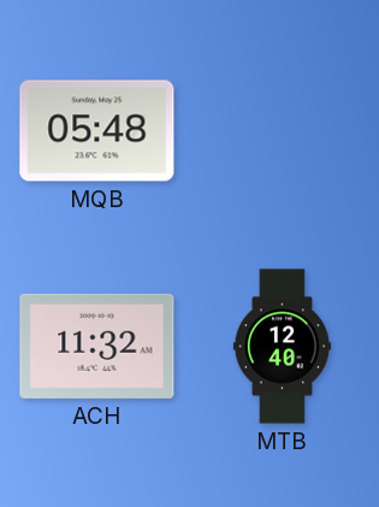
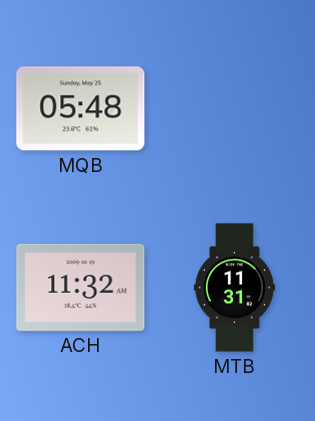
MTB: 12:40 -> 11:31
